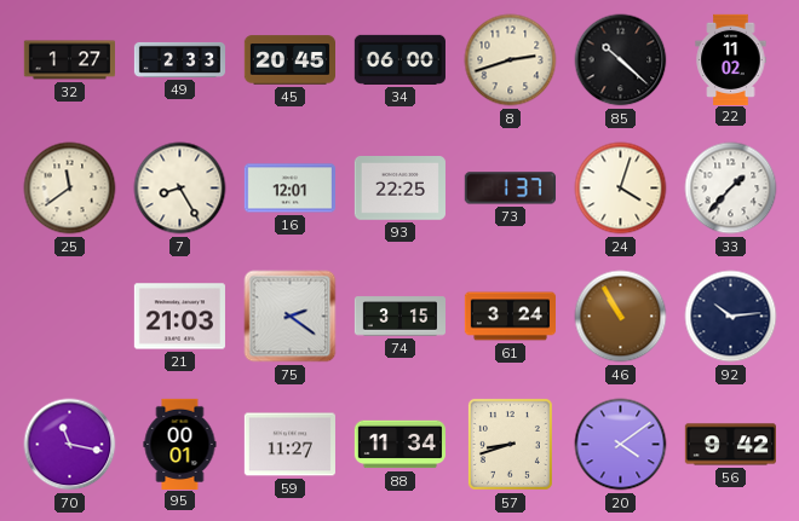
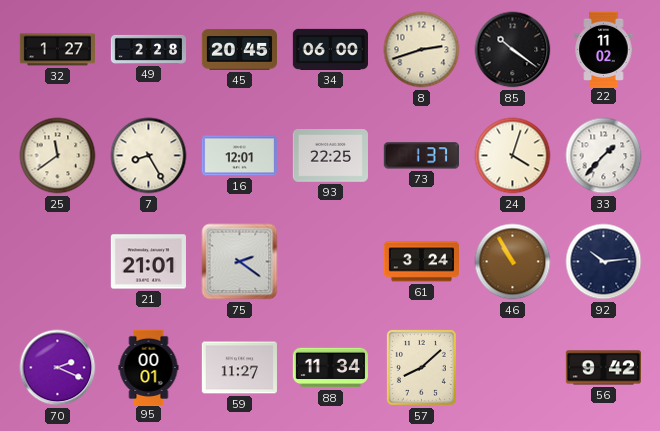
49: 2:33 -> 2:28
85: 10:22 -> 10:21
21: 21:03 -> 21:01
74: 3:15 -> none
70: 11:17 -> 2:19
57: 8:42 -> 8:08
20: 4:09 -> none
